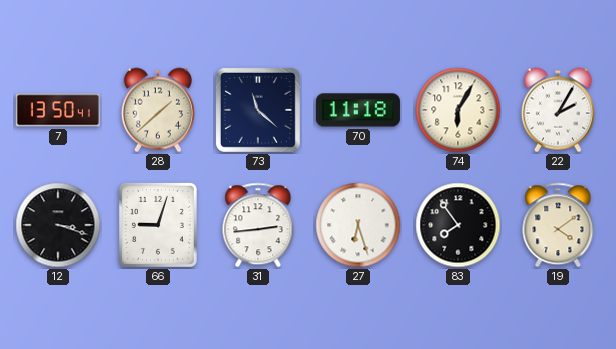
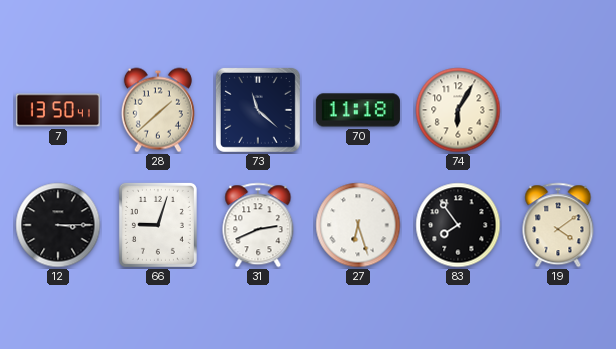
22: 2:05 -> none
12: 3:18 -> 3:15
31: 2:44 -> 2:41
